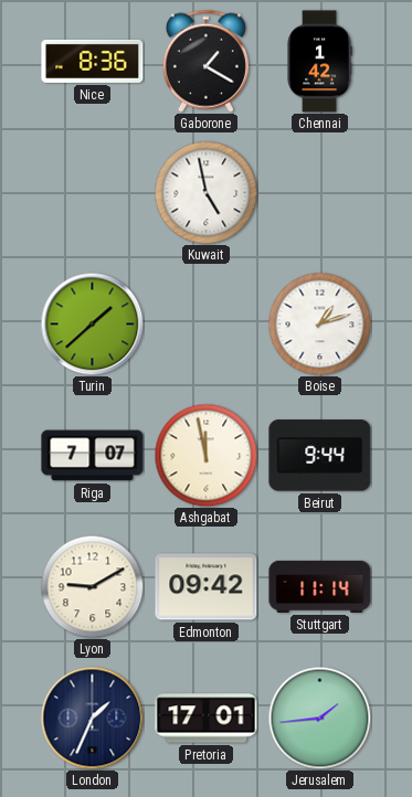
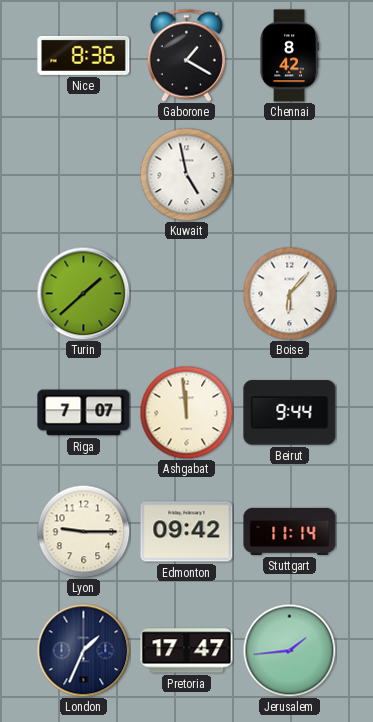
Chennai: 1:42 -> 8:42
Boise: 1:12 -> 6:07
Ashgabat: 11:58 -> 11:59
Lyon: 9:10 -> 9:15
Pretoria: 17:01 -> 17:47
